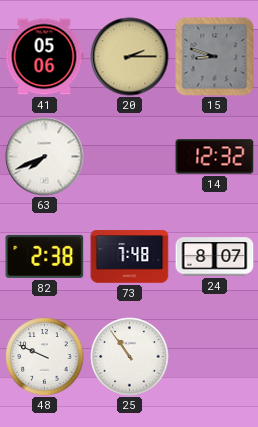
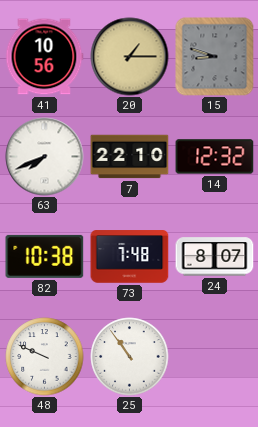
41: 05:06 -> 10:56
20: 2:15 -> 1:15
7: none -> 22:10
82: 2:38 -> 10:38
